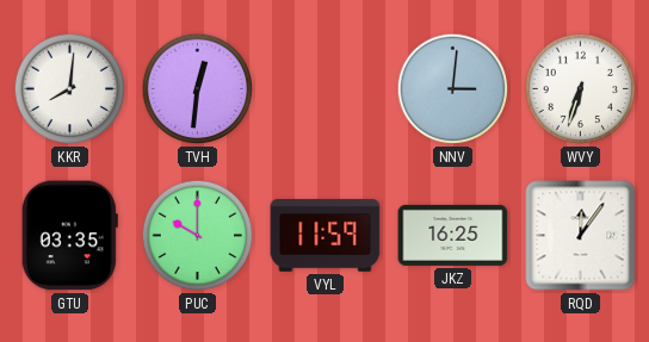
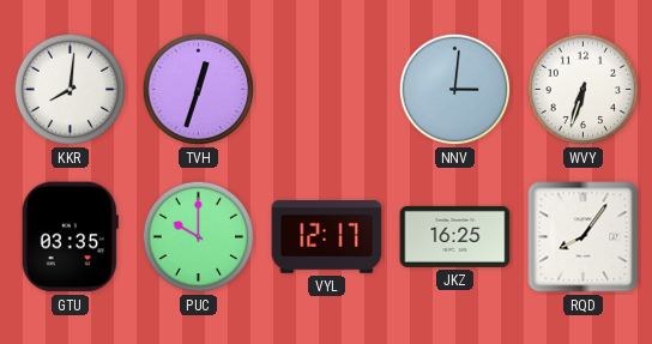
TVH: 12:31 -> 12:33
VYL: 11:59 -> 12:17
RQD: 12:06 -> 8:06
